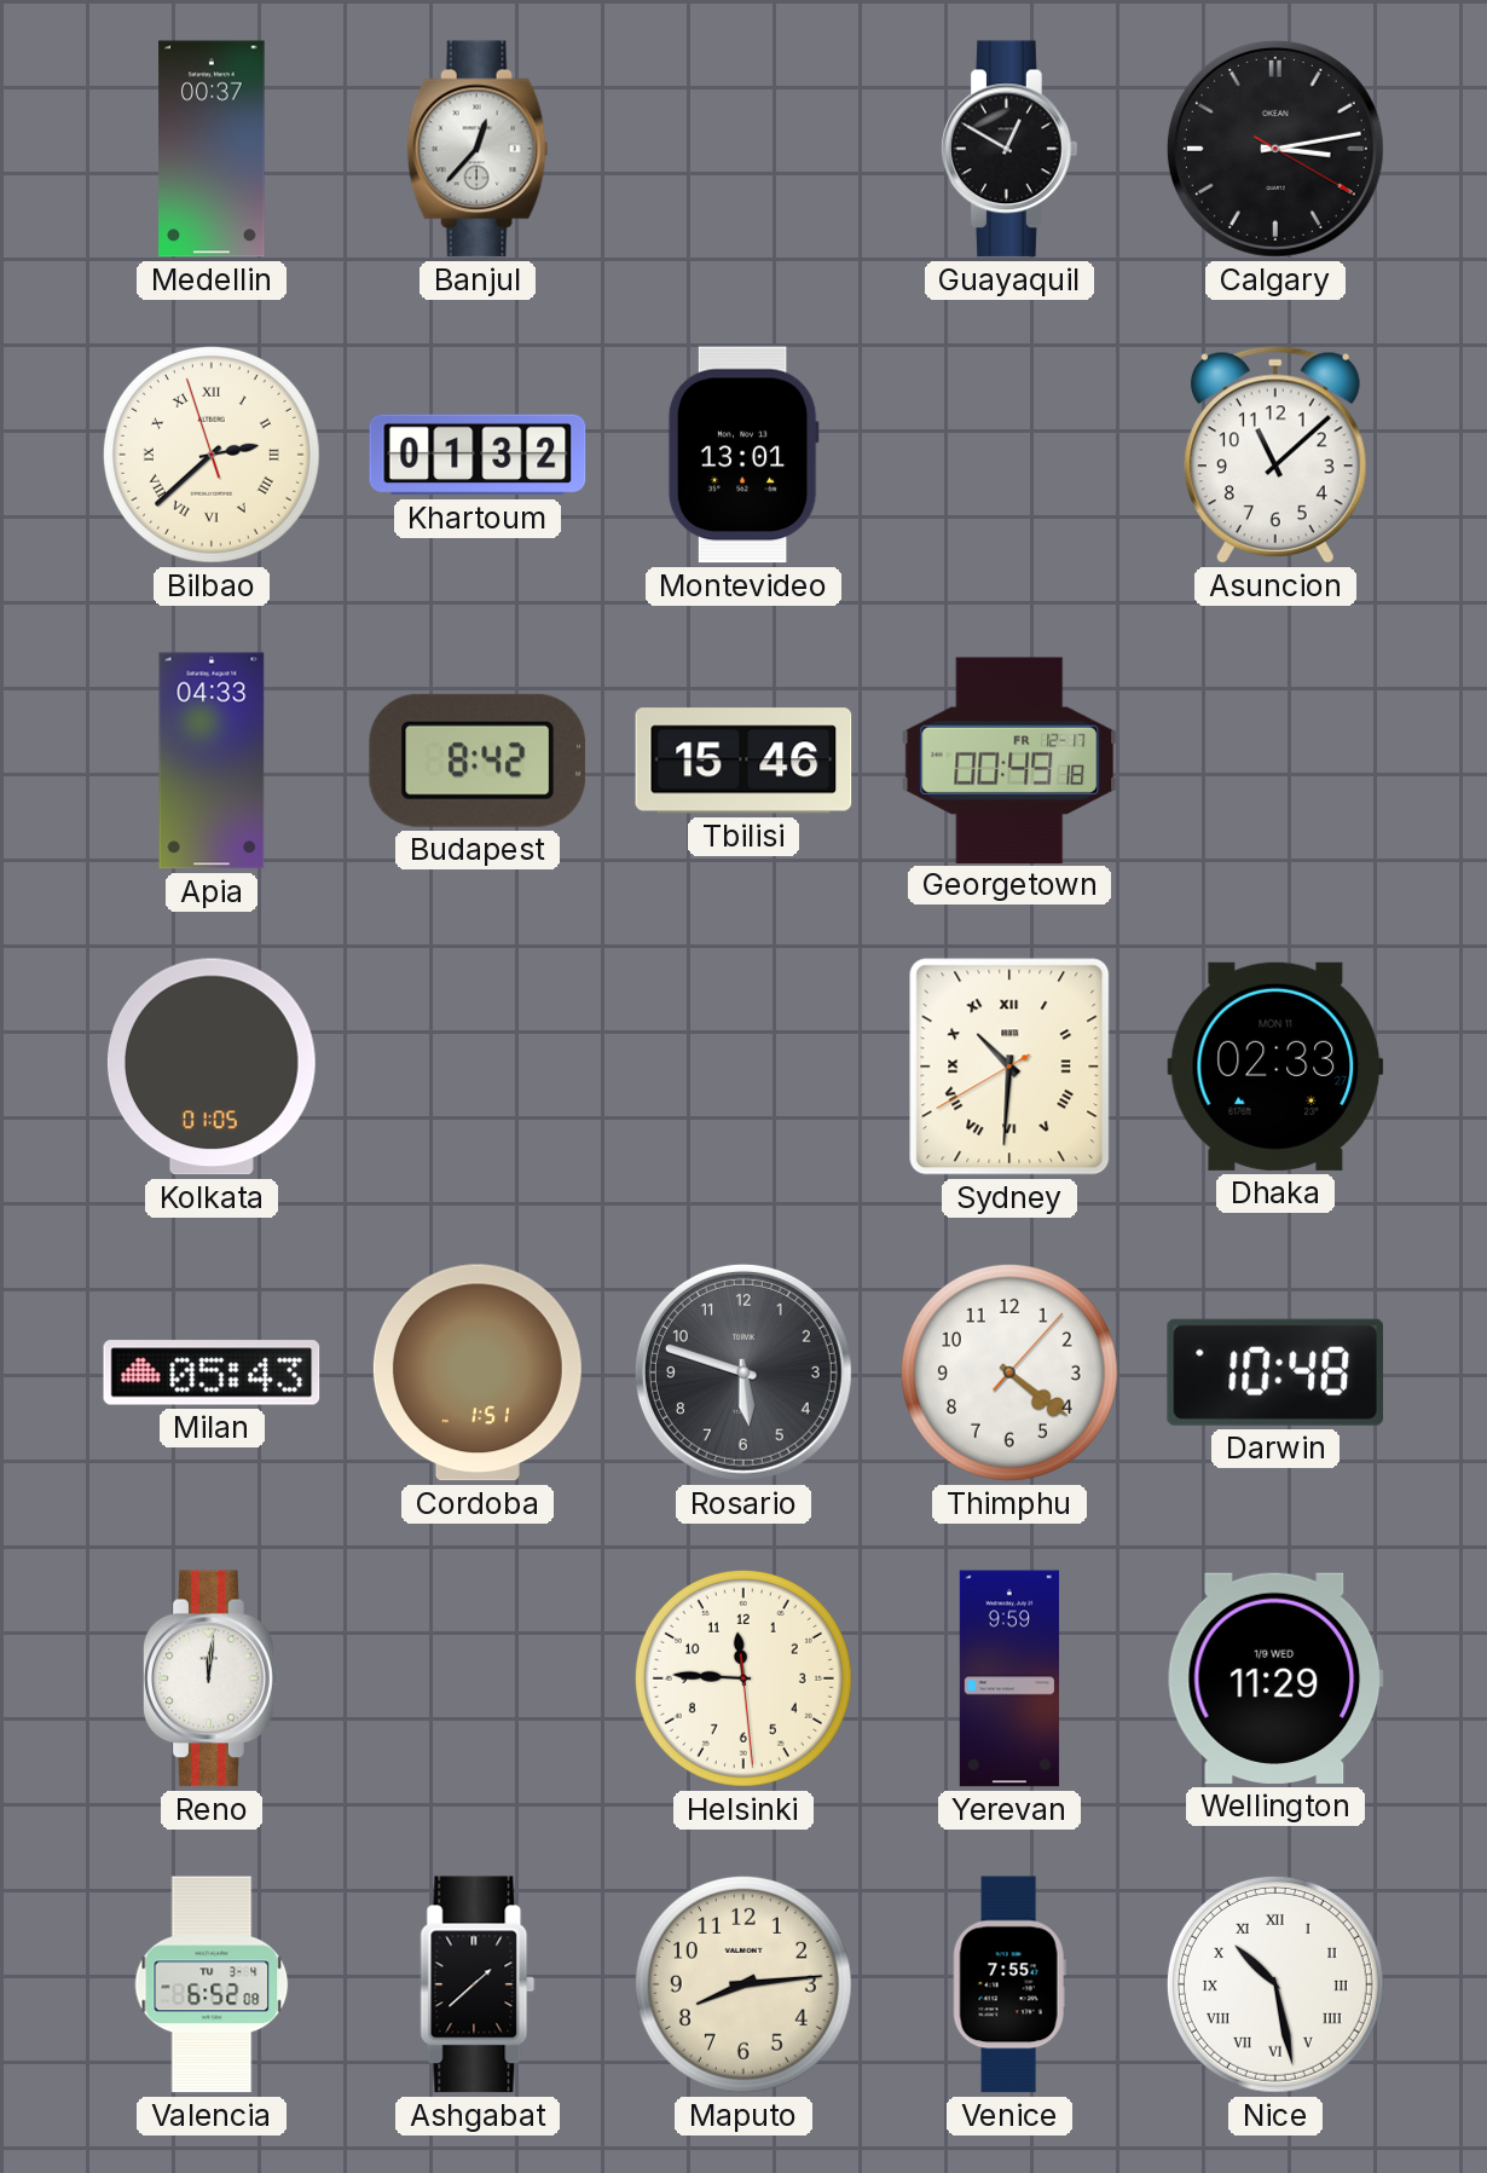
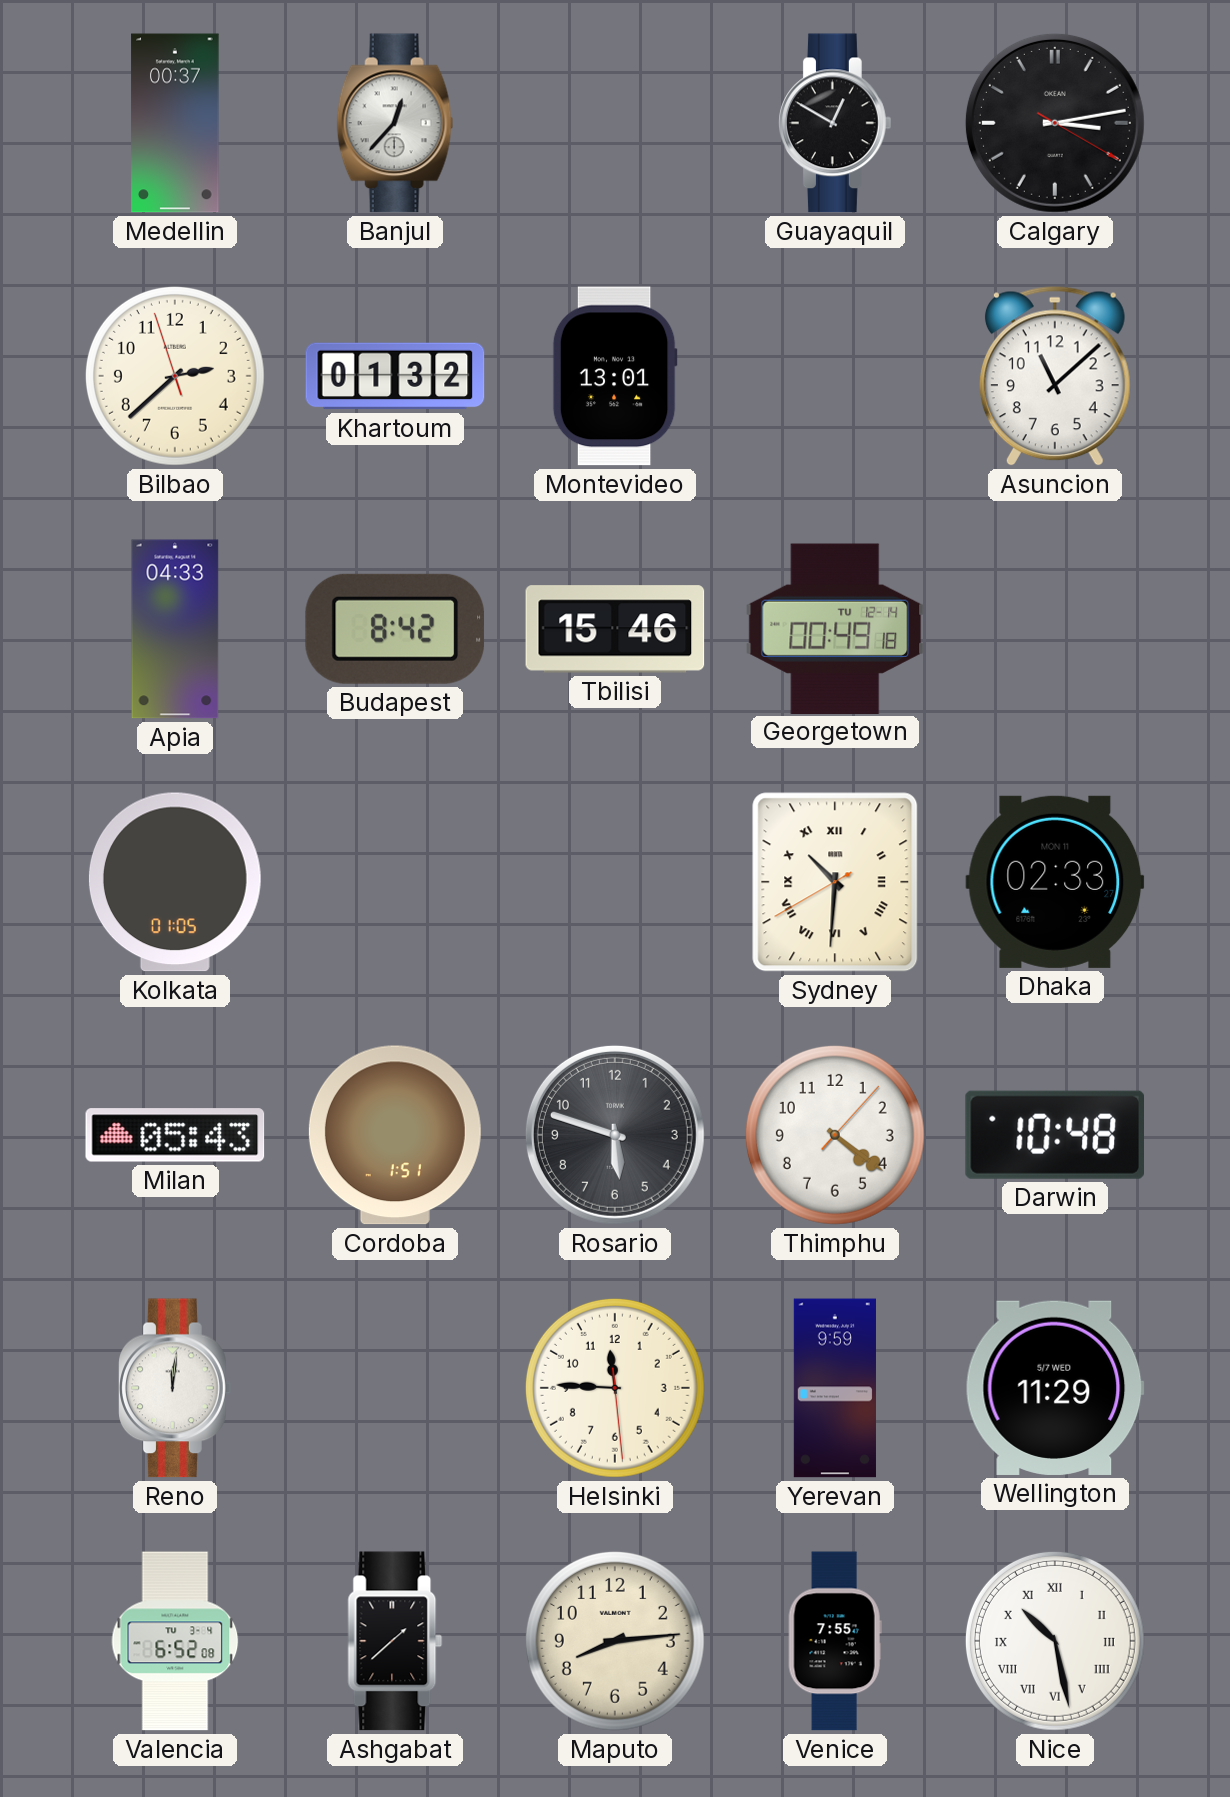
Bilbao numerals: Roman -> Arabic
Georgetown date: FR 12-17 -> TU 12-14
Wellington date: 1/9 WED -> 5/7 WED
